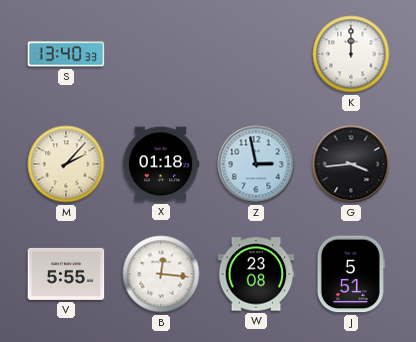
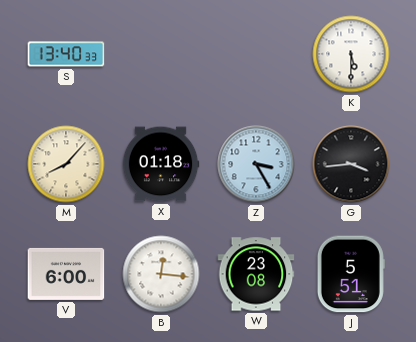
K: 12:00 -> 5:30
M: 2:07 -> 8:07
Z: 2:58 -> 3:25
V: 5:55 -> 6:00
